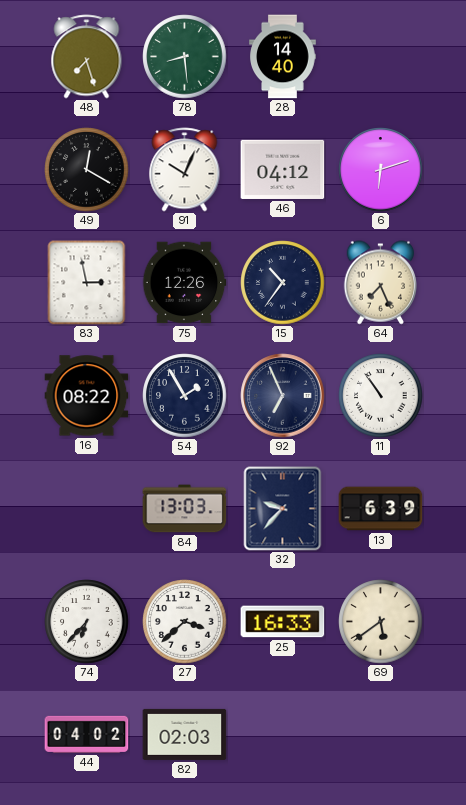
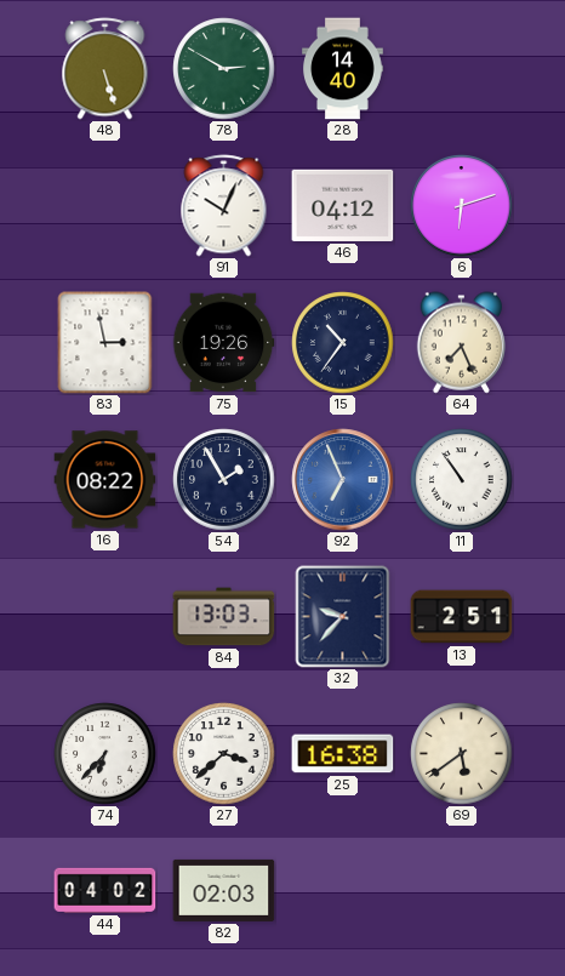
48: 7:27 -> 5:27
78: 8:29 -> 2:50
49: 12:20 -> none
75: 12:26 -> 19:26
92 dial: navy -> blue
13: 6:39 -> 2:51
25: 16:33 -> 16:38
